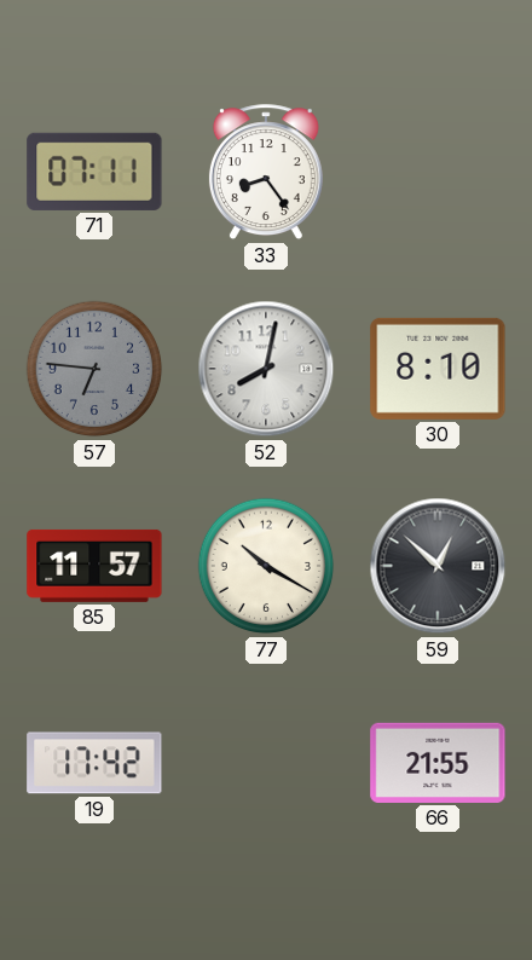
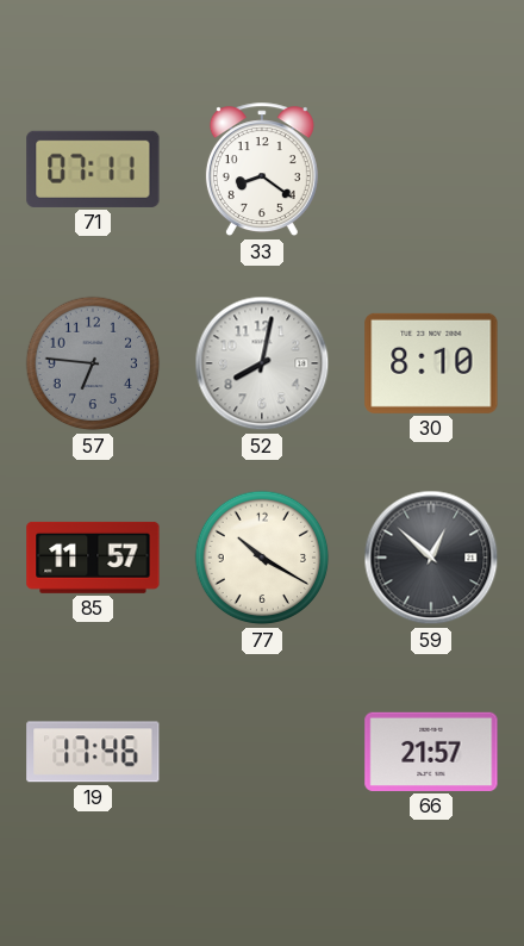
33: 8:24 -> 8:21
19: 17:42 -> 17:46
66: 21:55 -> 21:57
